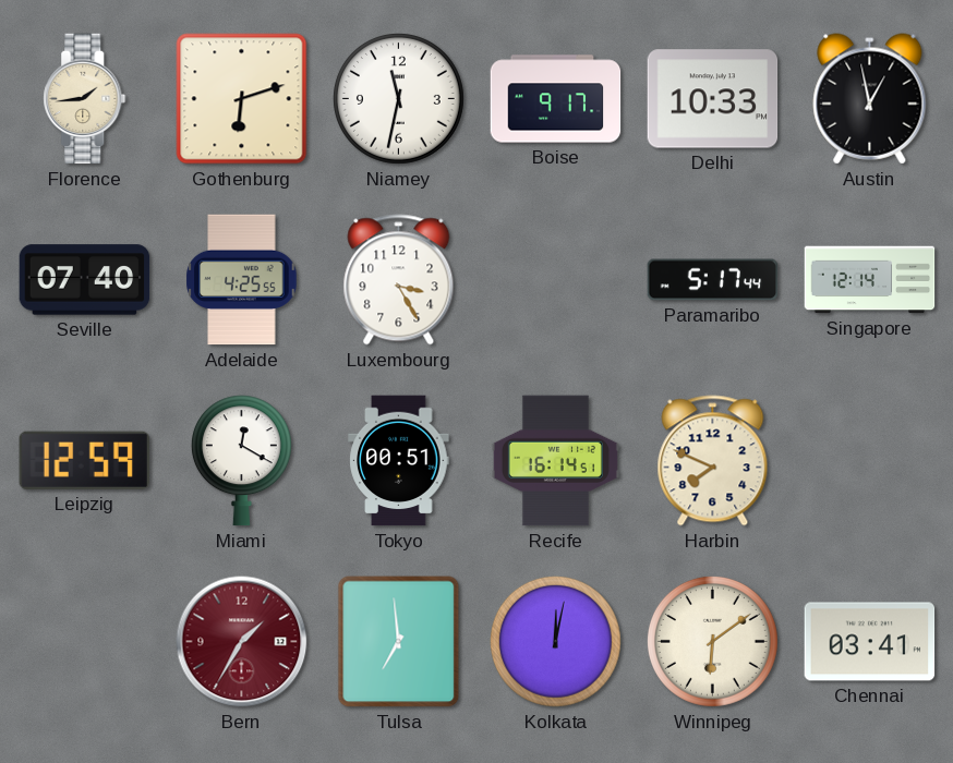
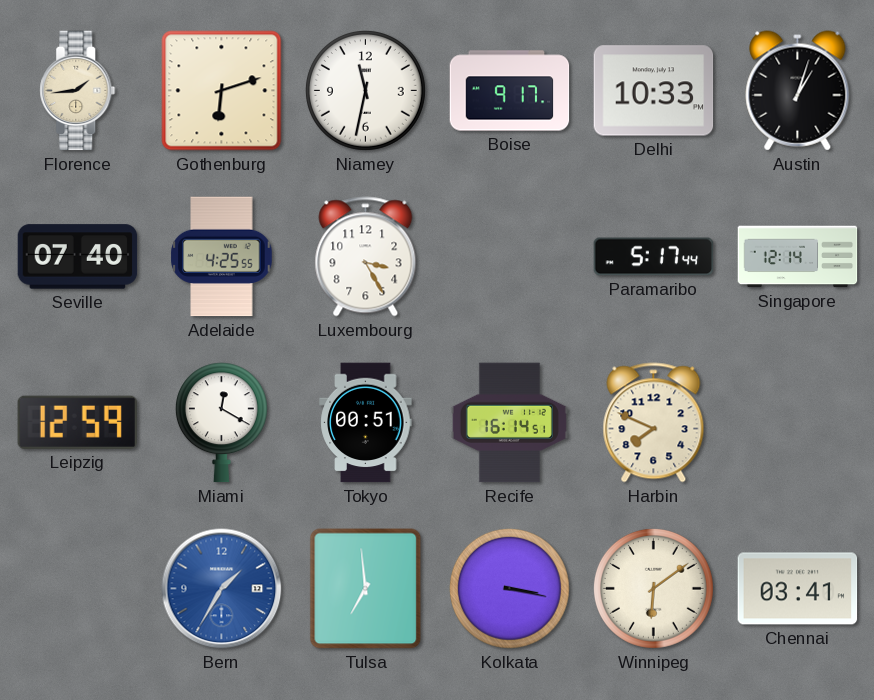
Austin: 12:58 -> 1:03
Bern dial: burgundy -> blue
Kolkata: 12:02 -> 3:17
